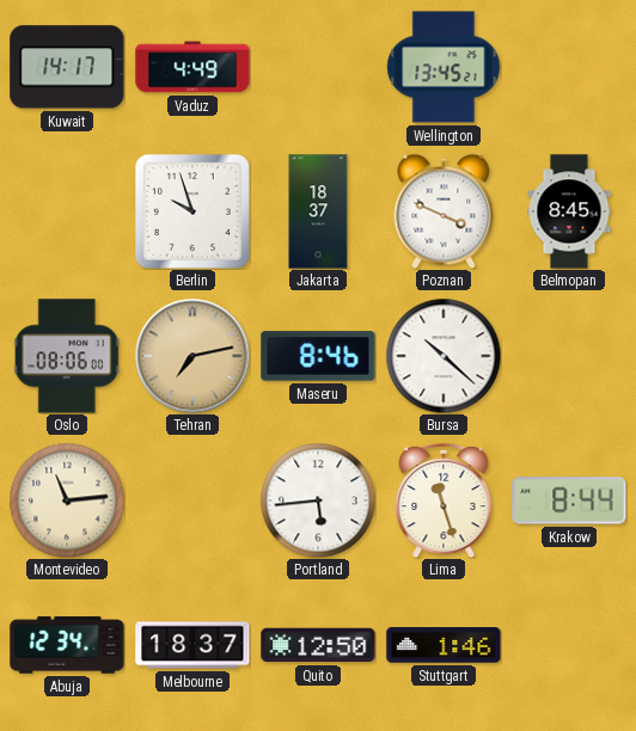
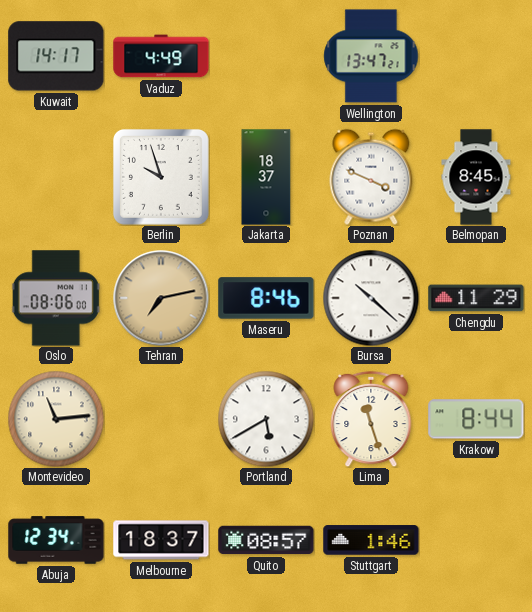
Wellington: 13:45 -> 13:47
Chengdu: none -> 11:29
Portland: 5:44 -> 5:40
Quito: 12:50 -> 08:57
